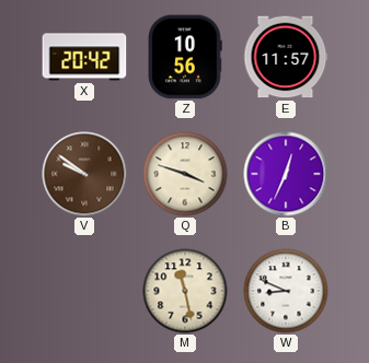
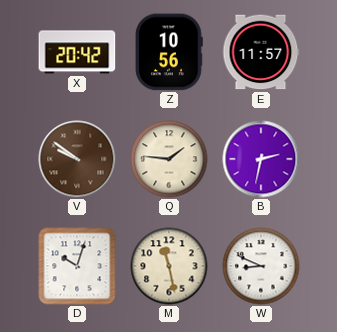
Q: 3:48 -> 1:46
B: 12:34 -> 2:32
D: none -> 10:03
